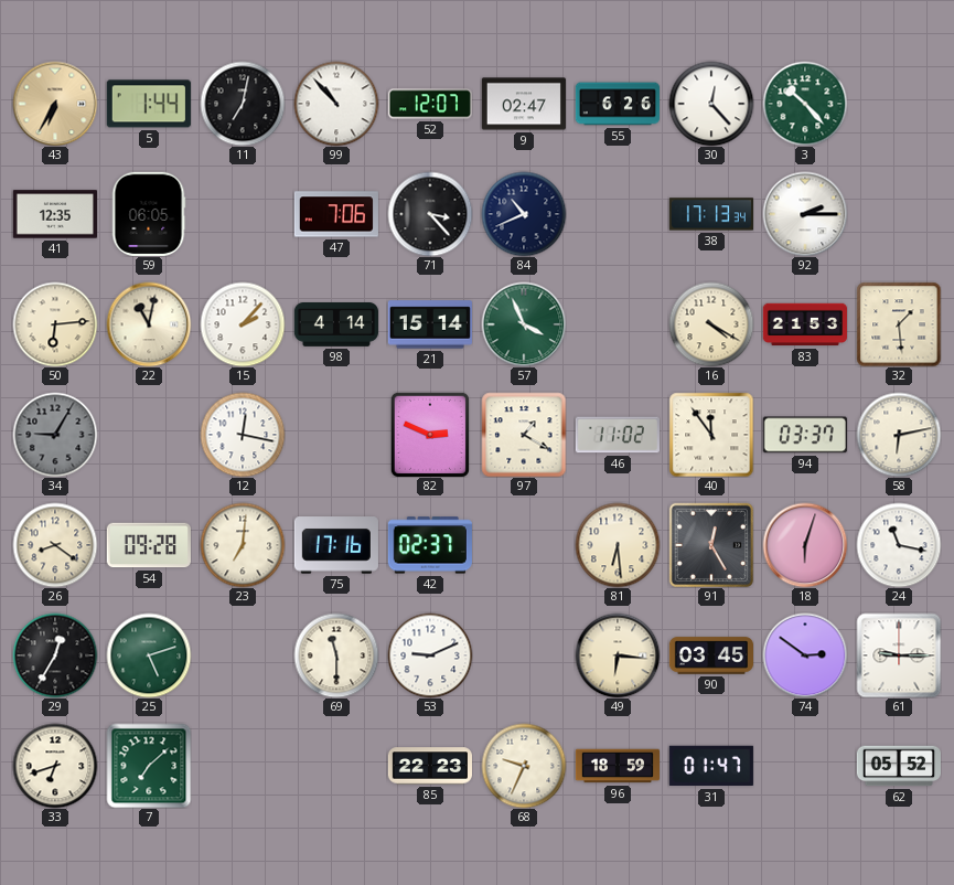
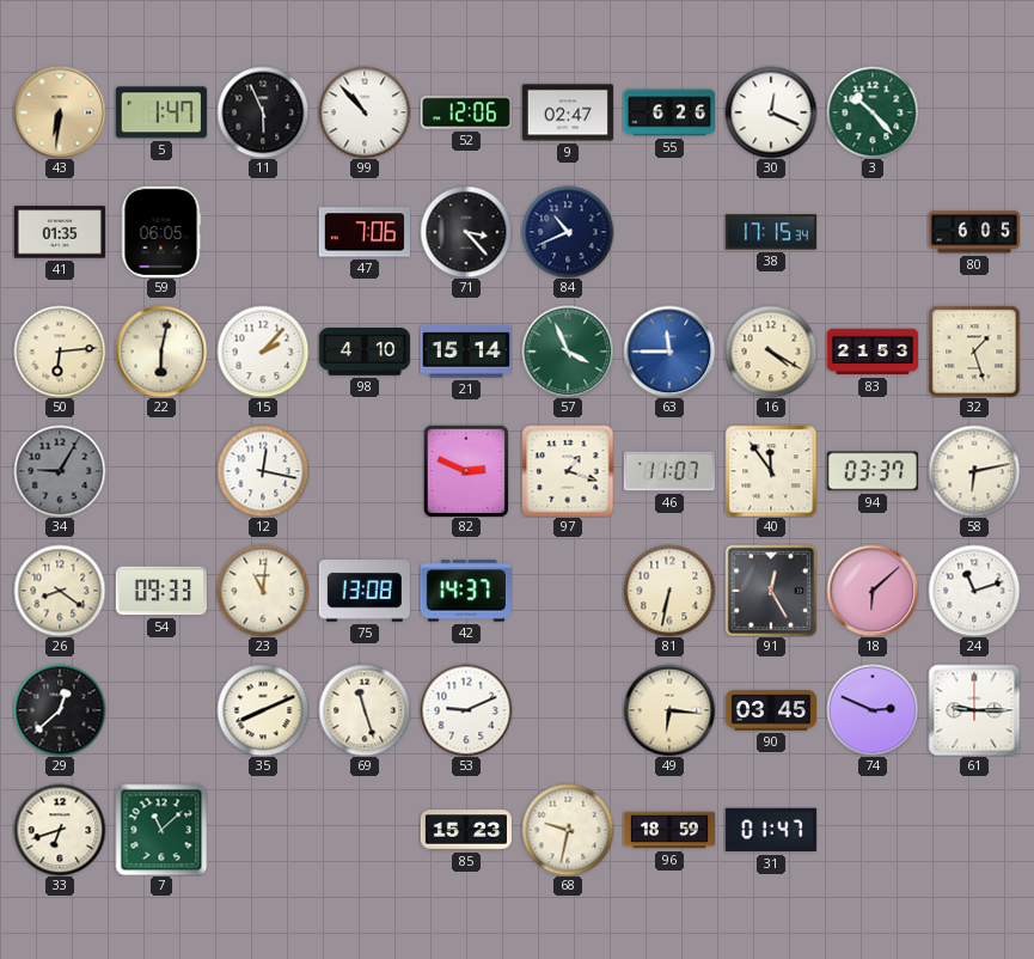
43: 6:35 -> 6:31
5: 1:44 -> 1:47
11: 7:02 -> 5:56
52: 12:07 -> 12:06
30: 12:23 -> 12:19
41: 12:35 -> 01:35
38: 17:13 -> 17:15
92: 2:15 -> none
80: none -> 6:05
22: 11:02 -> 6:02
98: 4:14 -> 4:10
63: none -> 11:45
32: 1:29 -> 1:27
97: 1:20 -> 1:18
46: 11:02 -> 11:07
54: 09:28 -> 09:33
23: 7:01 -> 11:01
75: 17:16 -> 13:08
42: 02:37 -> 14:37
81: 6:29 -> 6:32
18: 6:03 -> 6:08
24: 11:17 -> 11:12
29: 12:35 -> 12:38
25: 5:12 -> none
35: none -> 8:11
69: 11:30 -> 11:27
74: 2:51 -> 2:49
7: 7:08 -> 11:08
85: 22:23 -> 15:23
68: 9:34 -> 9:32
62: 05:52 -> none
